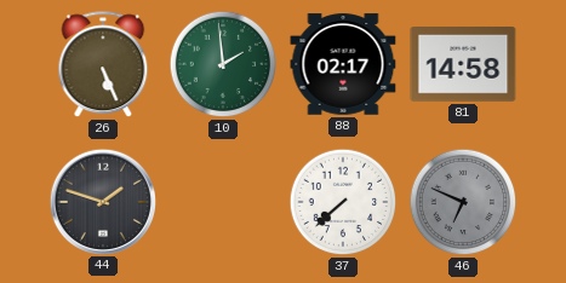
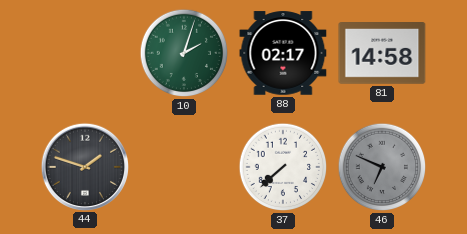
26: 5:26 -> none
10: 1:59 -> 2:03
